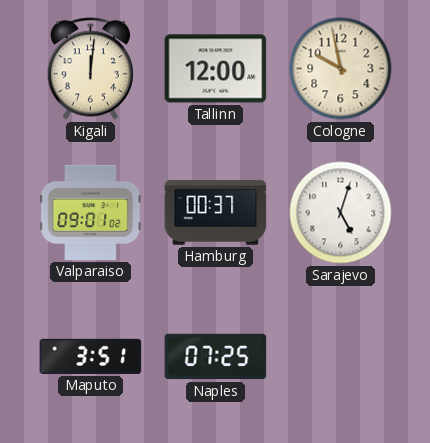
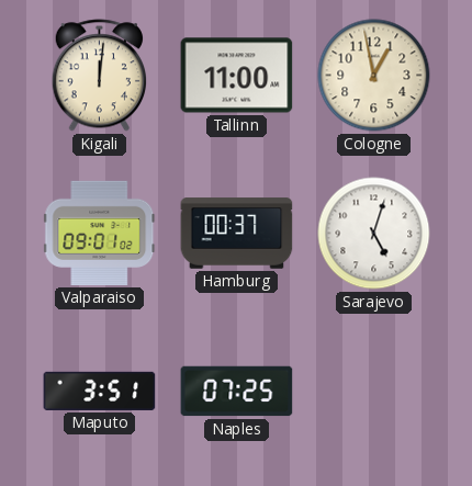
Tallinn: 12:00 -> 11:00
Cologne: 9:58 -> 12:58
